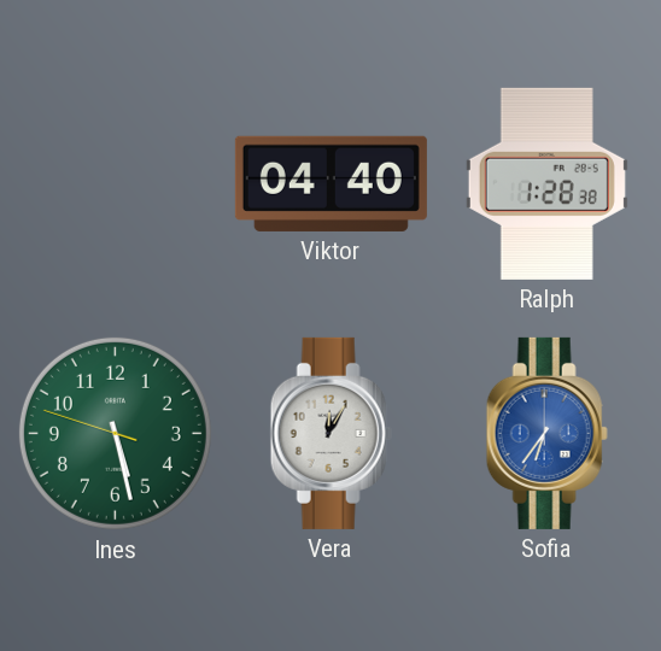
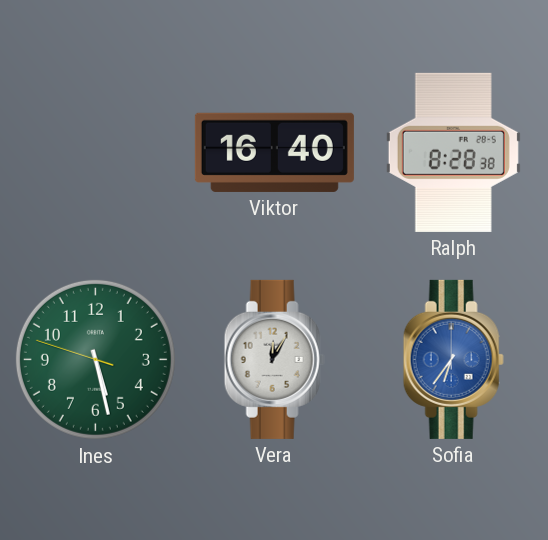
Viktor: 04:40 -> 16:40
Ralph: 1:28 -> 8:28
